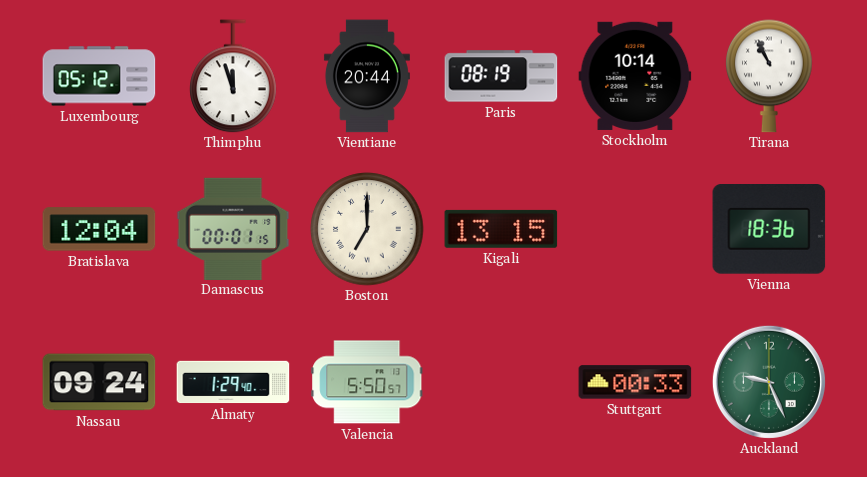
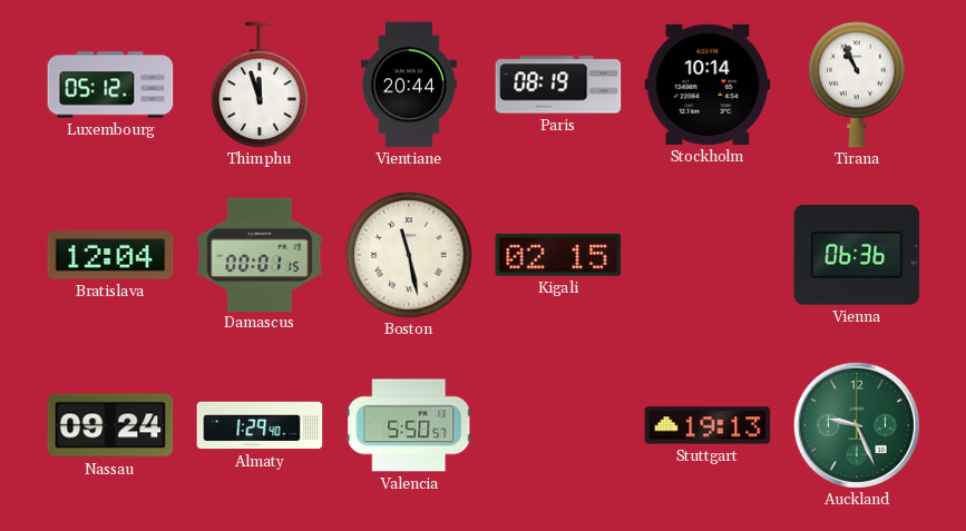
Boston: 7:00 -> 11:28
Kigali: 13:15 -> 02:15
Vienna: 18:36 -> 06:36
Stuttgart: 00:33 -> 19:13
